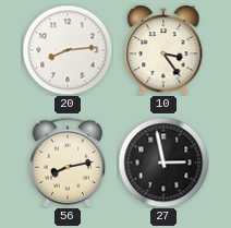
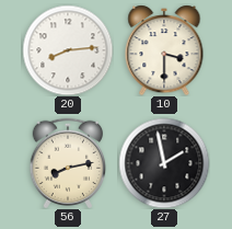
10: 3:24 -> 3:30
27: 2:58 -> 1:58
